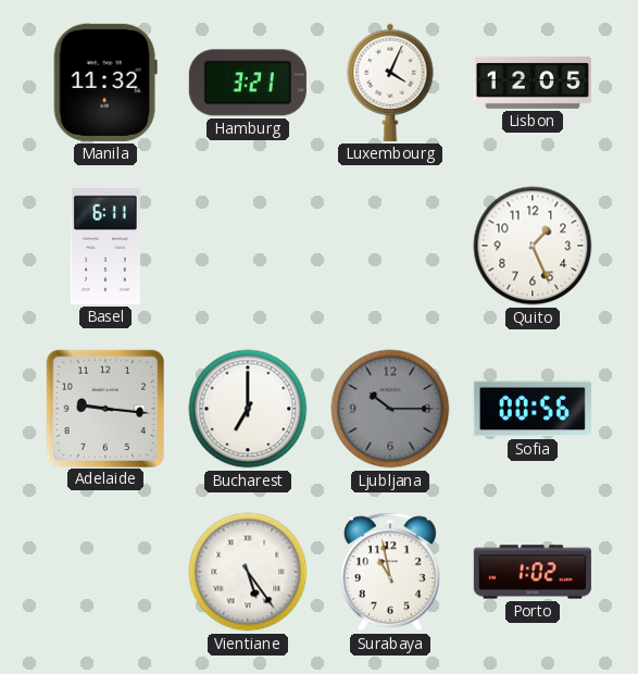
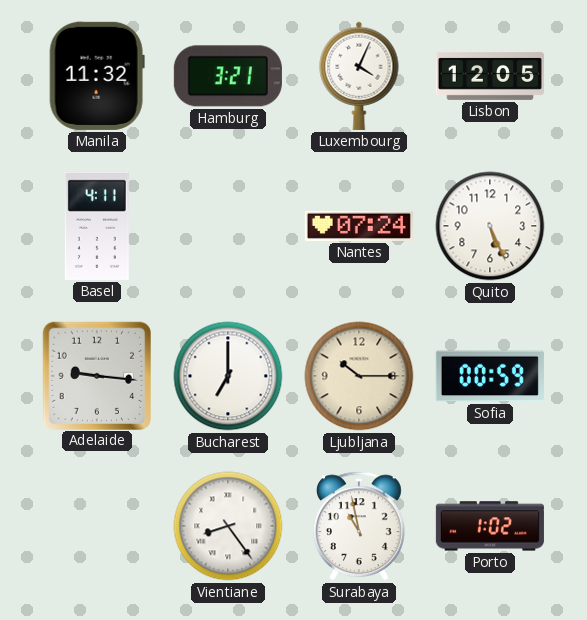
Basel: 6:11 -> 4:11
Nantes: none -> 07:24
Quito: 1:26 -> 5:26
Ljubljana dial: grey -> cream
Sofia: 00:56 -> 00:59
Vientiane: 5:24 -> 8:24
